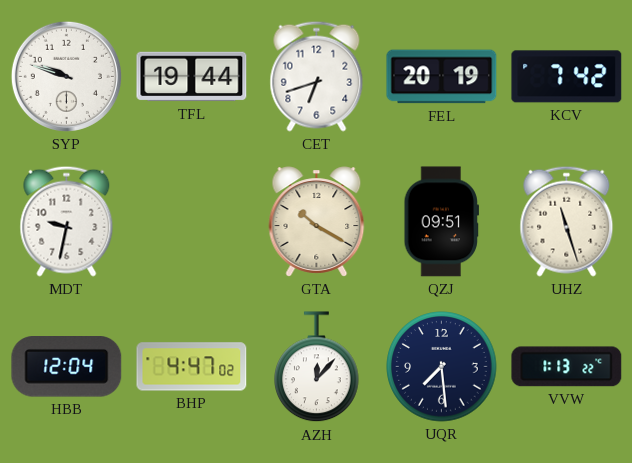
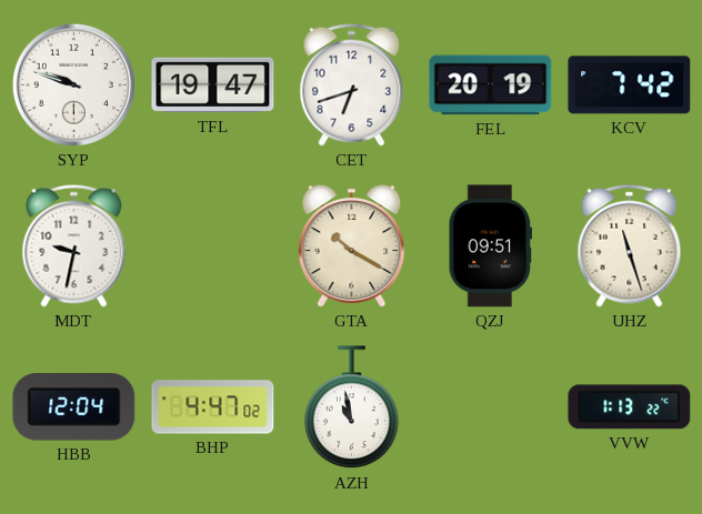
TFL: 19:44 -> 19:47
AZH: 12:07 -> 10:58
UQR: 7:29 -> none
